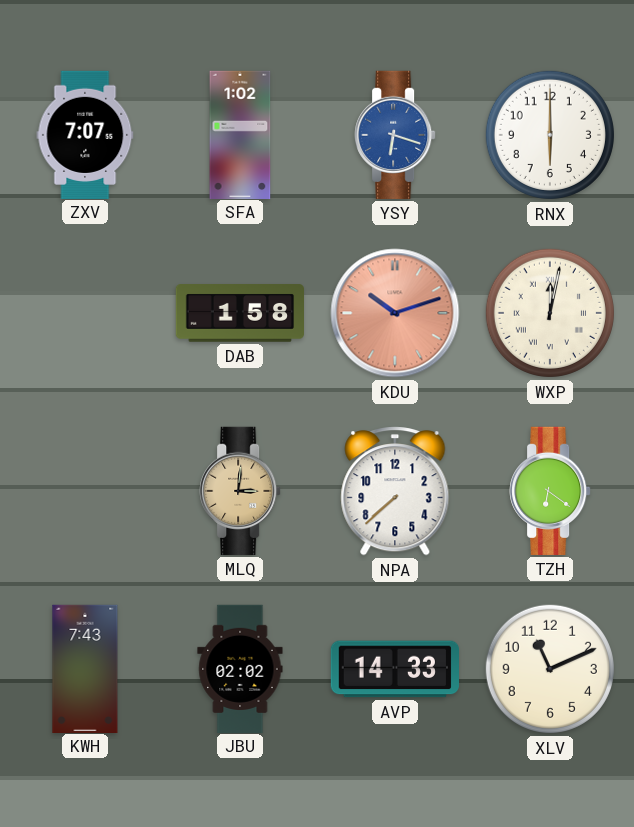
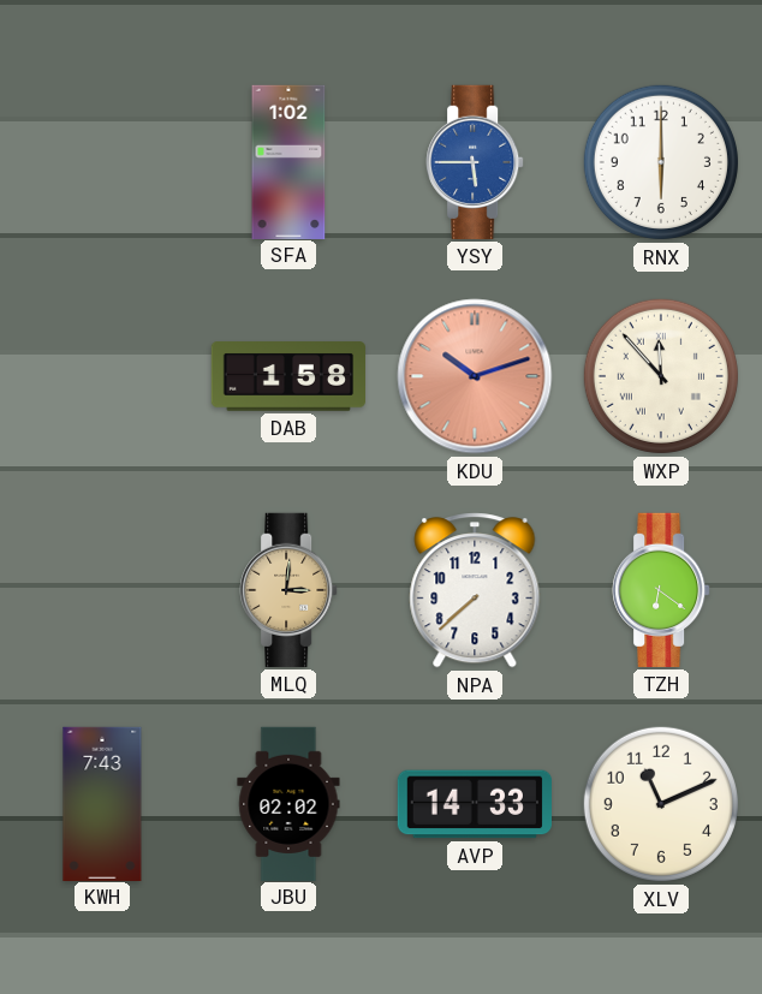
ZXV: 7:07 -> none
YSY: 6:18 -> 5:45
WXP: 12:02 -> 11:53
